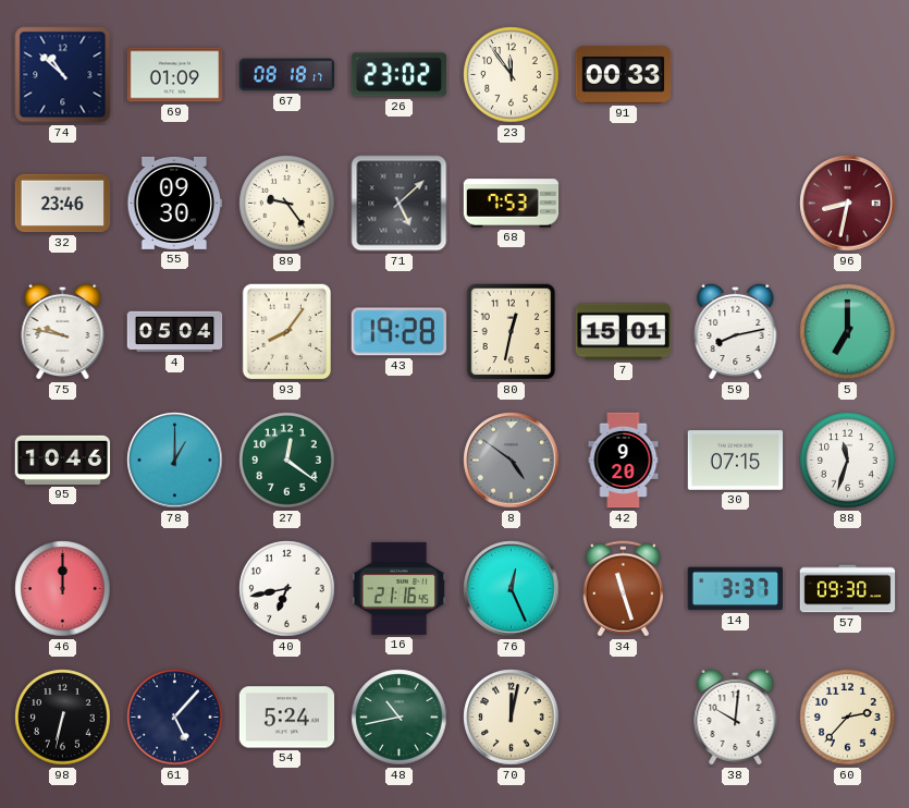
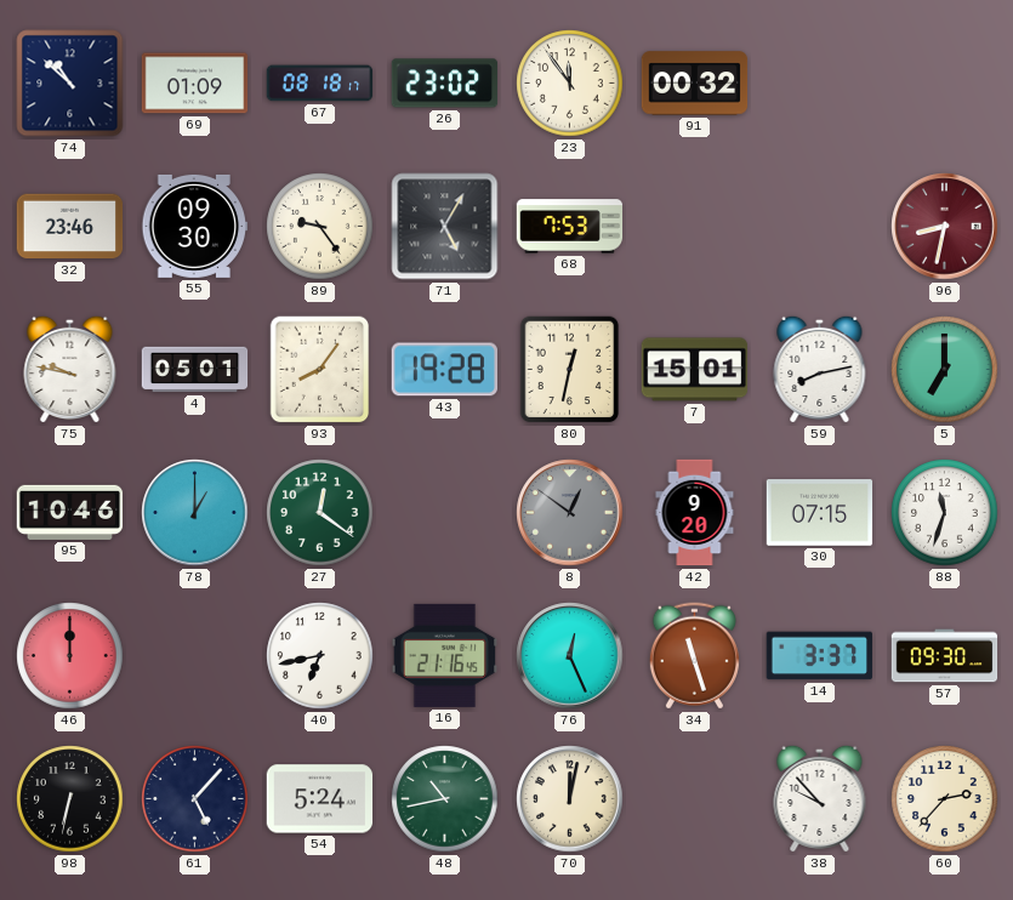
91: 00:33 -> 00:32
71: 5:08 -> 5:05
4: 05:04 -> 05:01
8: 4:51 -> 12:51
38: 10:01 -> 9:53
